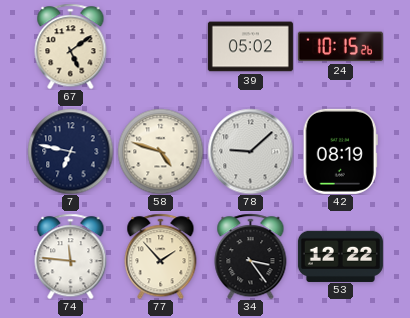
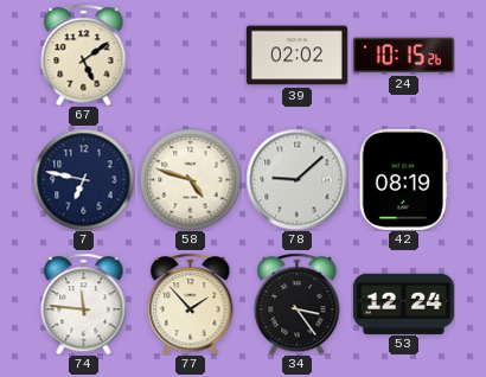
39: 05:02 -> 02:02
53: 12:22 -> 12:24
